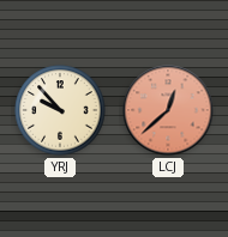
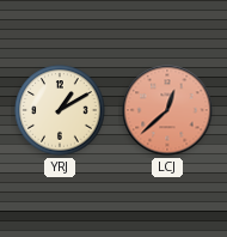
YRJ: 9:53 -> 1:10
